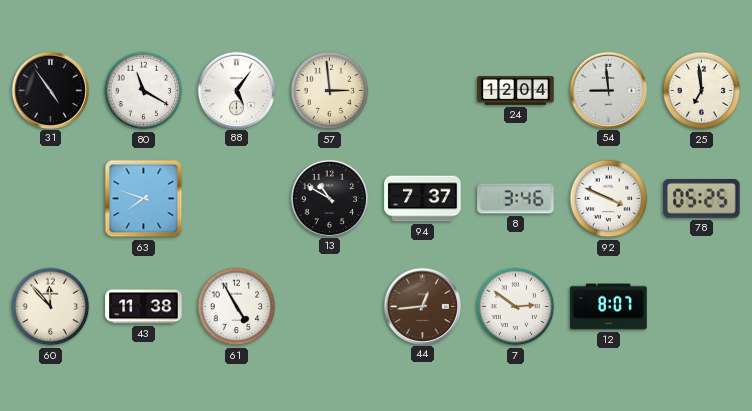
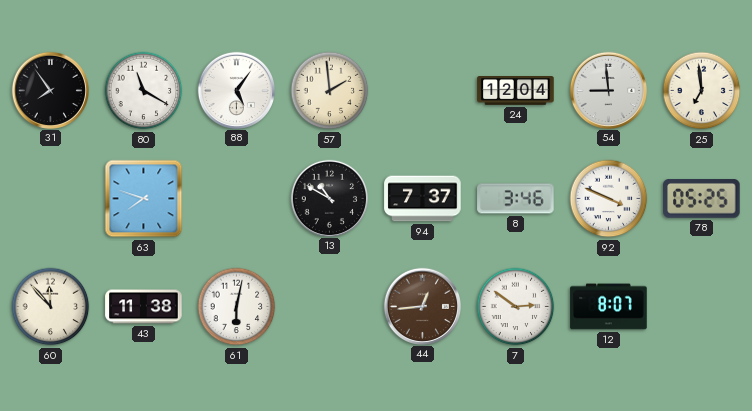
31: 4:54 -> 7:54
57: 2:59 -> 1:59
61: 4:55 -> 6:02
